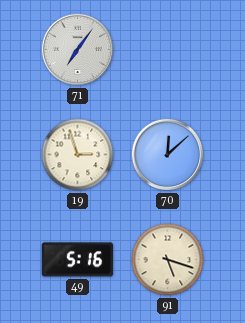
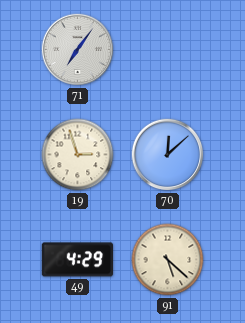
49: 5:16 -> 4:29
91: 5:18 -> 5:22
